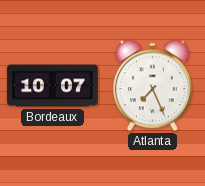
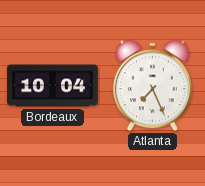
Bordeaux: 10:07 -> 10:04
